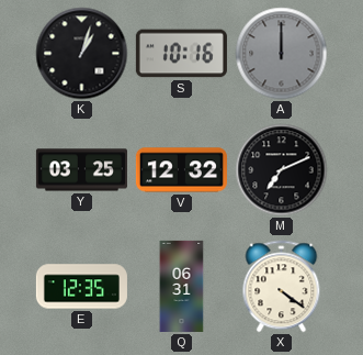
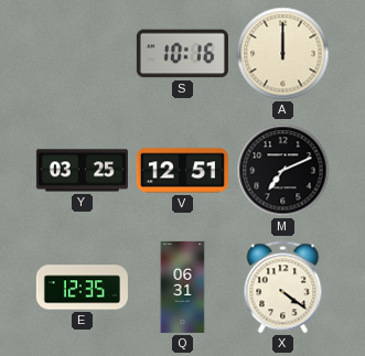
K: 1:03 -> none
A dial: grey -> cream
V: 12:32 -> 12:51
